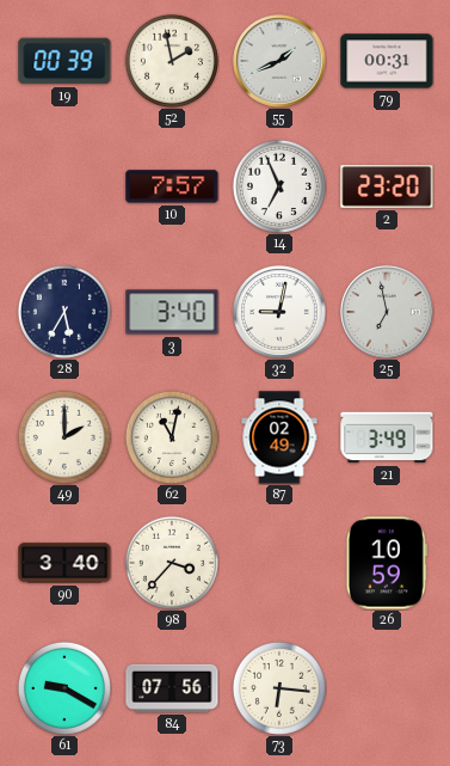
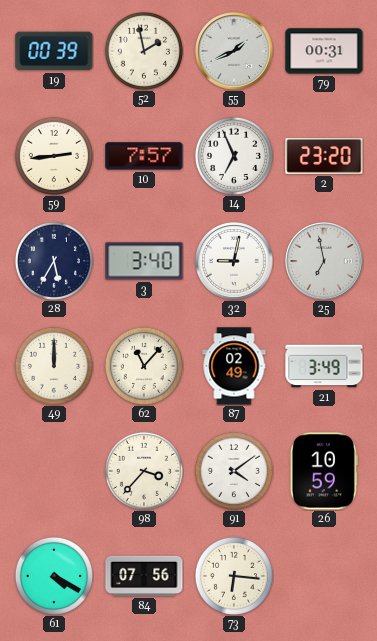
59: none -> 2:44
49: 2:00 -> 12:00
62: 11:02 -> 11:07
90: 3:40 -> none
91: none -> 4:09
61: 9:20 -> 4:20
